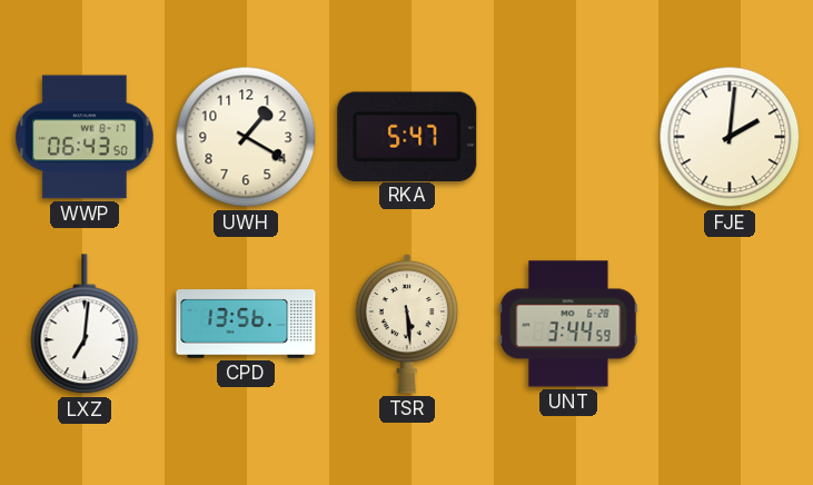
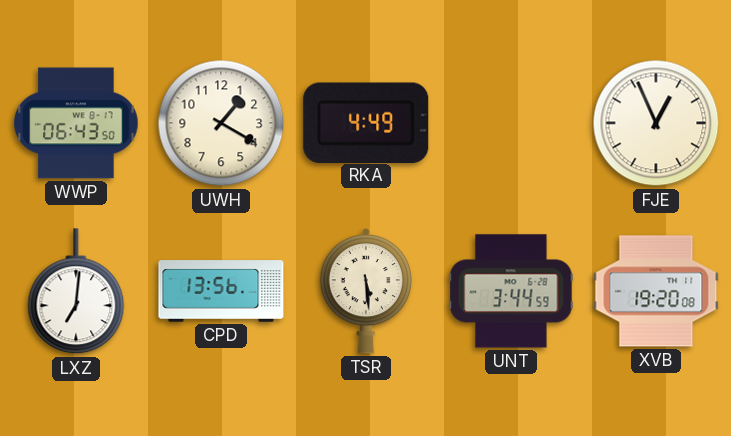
RKA: 5:47 -> 4:49
FJE: 2:01 -> 12:56
XVB: none -> 19:20
